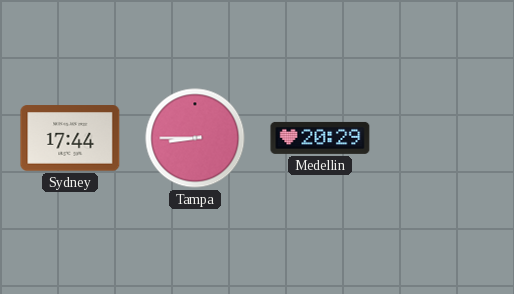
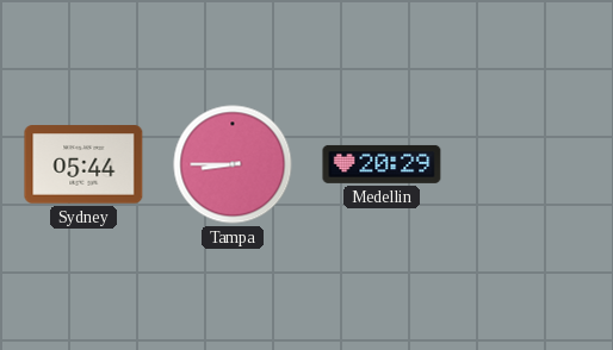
Sydney: 17:44 -> 05:44
